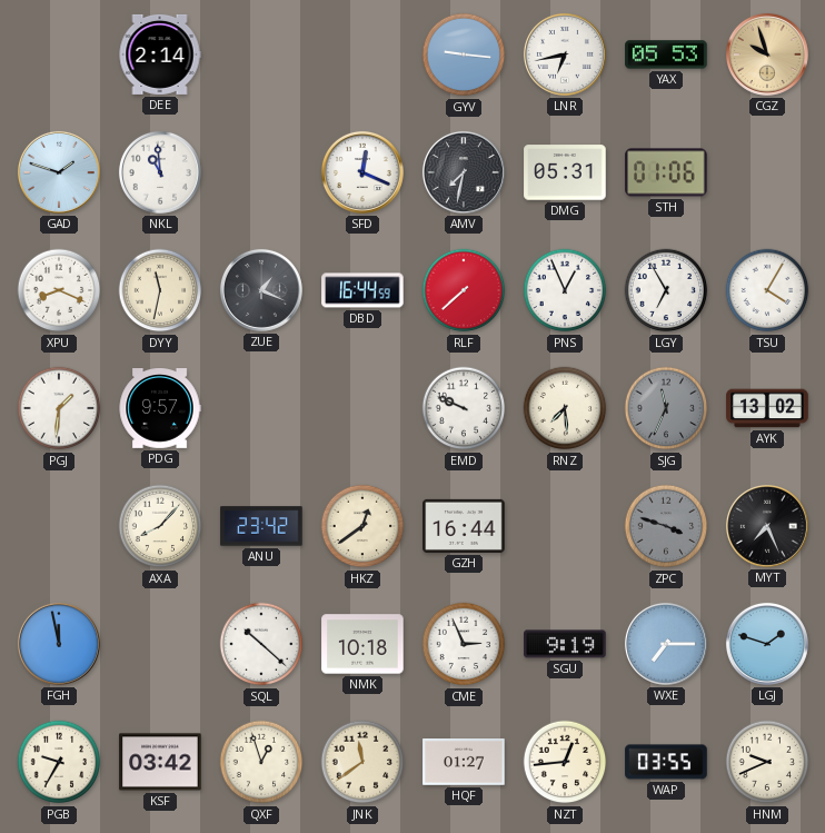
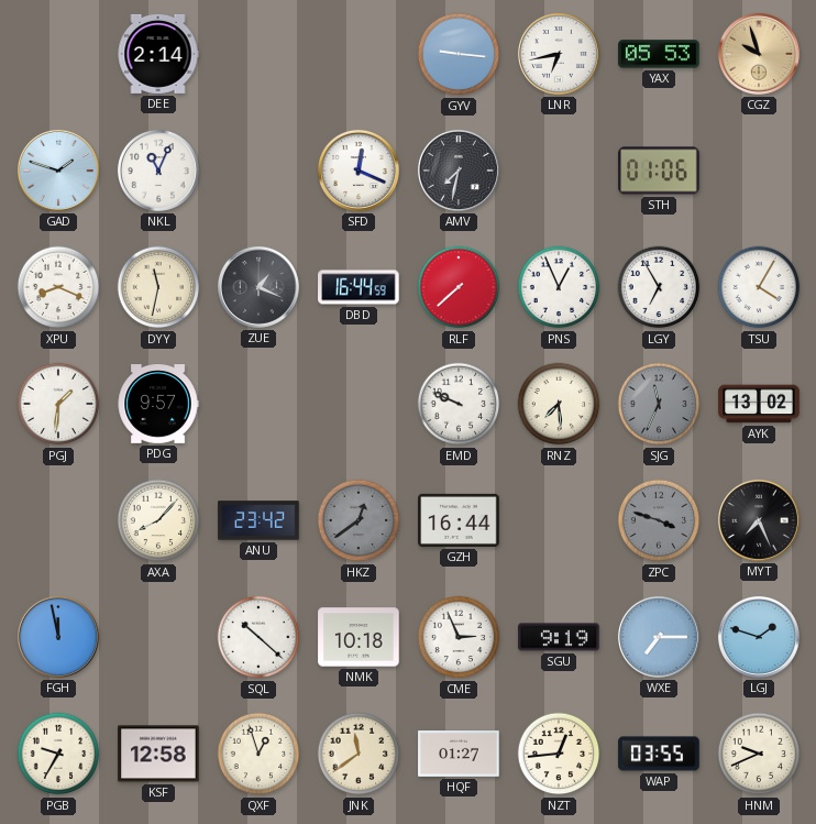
NKL: 10:59 -> 11:04
DMG: 05:31 -> none
HKZ dial: cream -> grey
KSF: 03:42 -> 12:58
